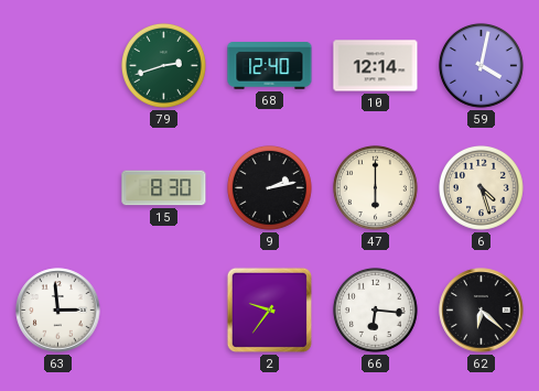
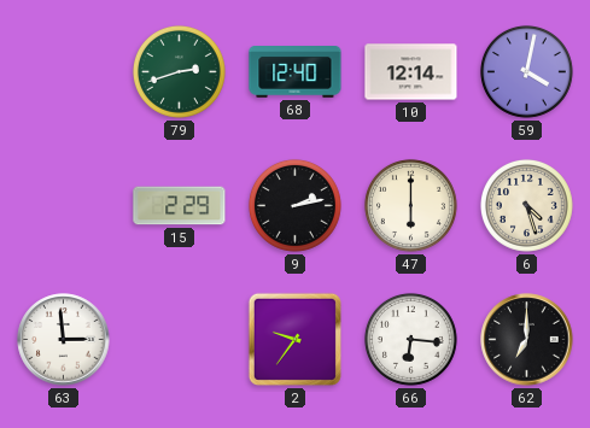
15: 8:30 -> 2:29
62: 6:22 -> 7:00
